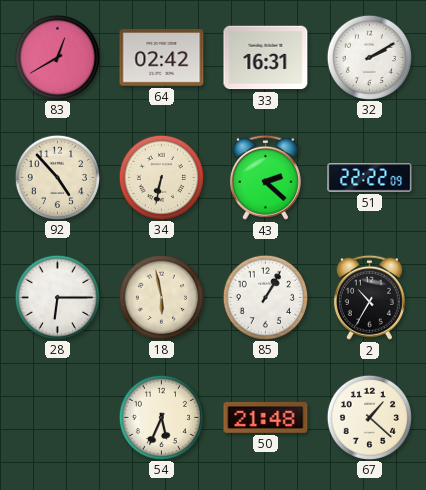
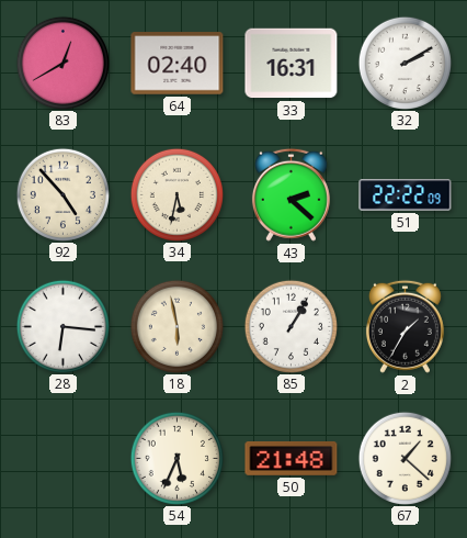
64: 02:42 -> 02:40
34: 6:32 -> 5:32
28: 6:15 -> 6:16
2: 10:35 -> 1:35
